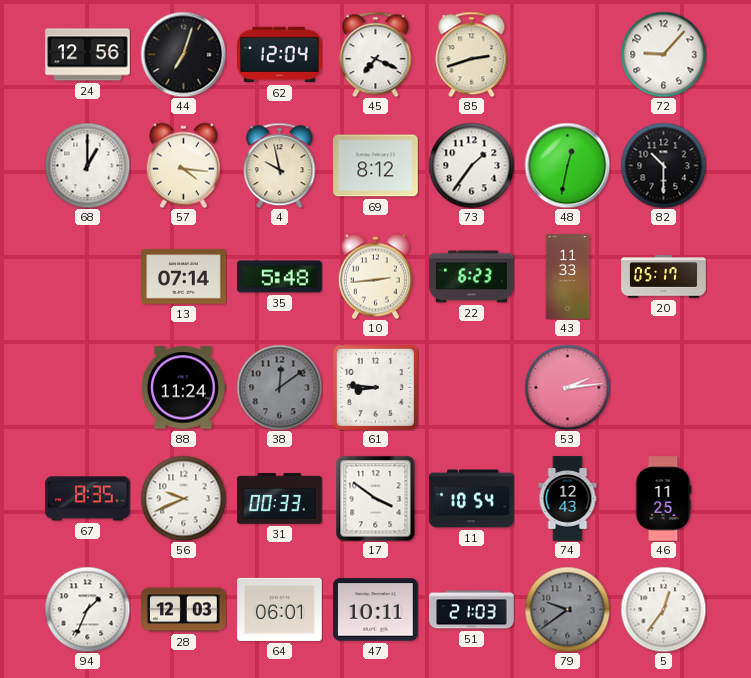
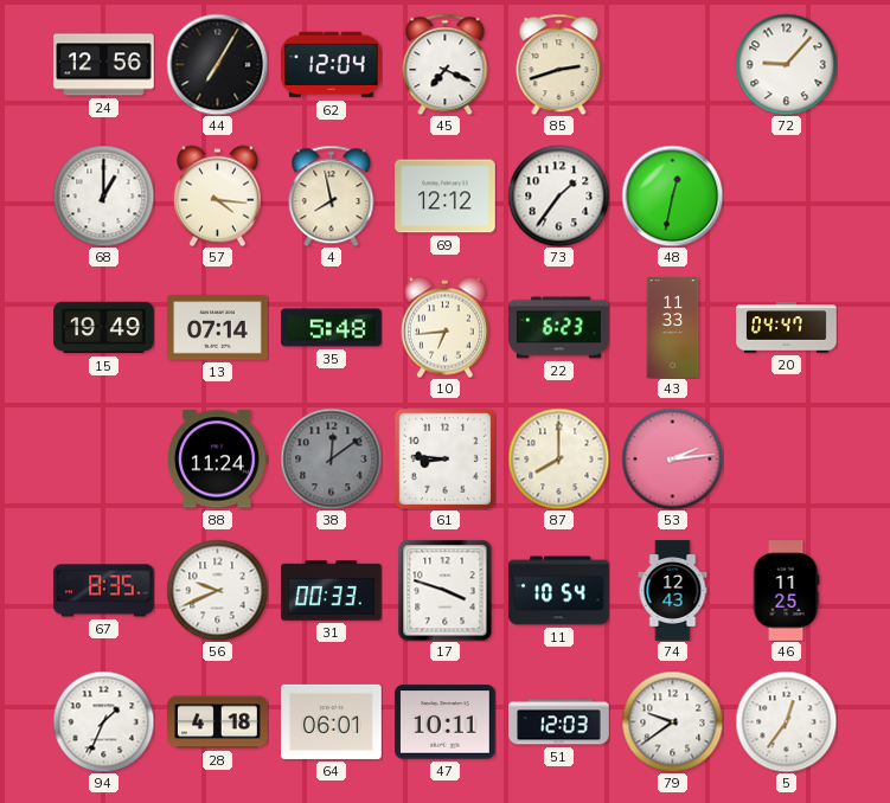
44: 7:03 -> 7:05
4: 9:58 -> 7:58
69: 8:12 -> 12:12
82: 10:30 -> none
15: none -> 19:49
10: 2:44 -> 6:44
20: 05:17 -> 04:47
87: none -> 8:00
17: 3:51 -> 3:48
28: 12:03 -> 4:18
51: 21:03 -> 12:03
79 dial: grey -> white
